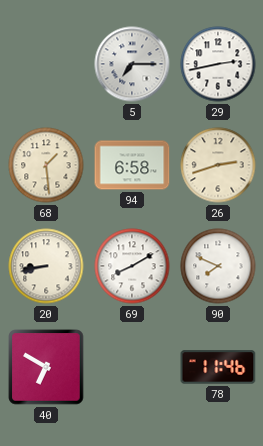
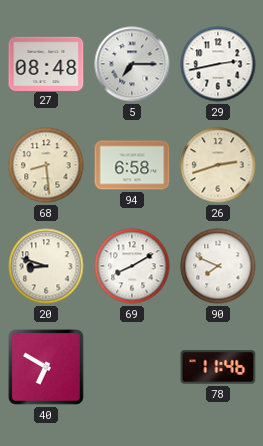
27: none -> 08:48
68: 1:29 -> 8:29
20: 8:43 -> 8:48
